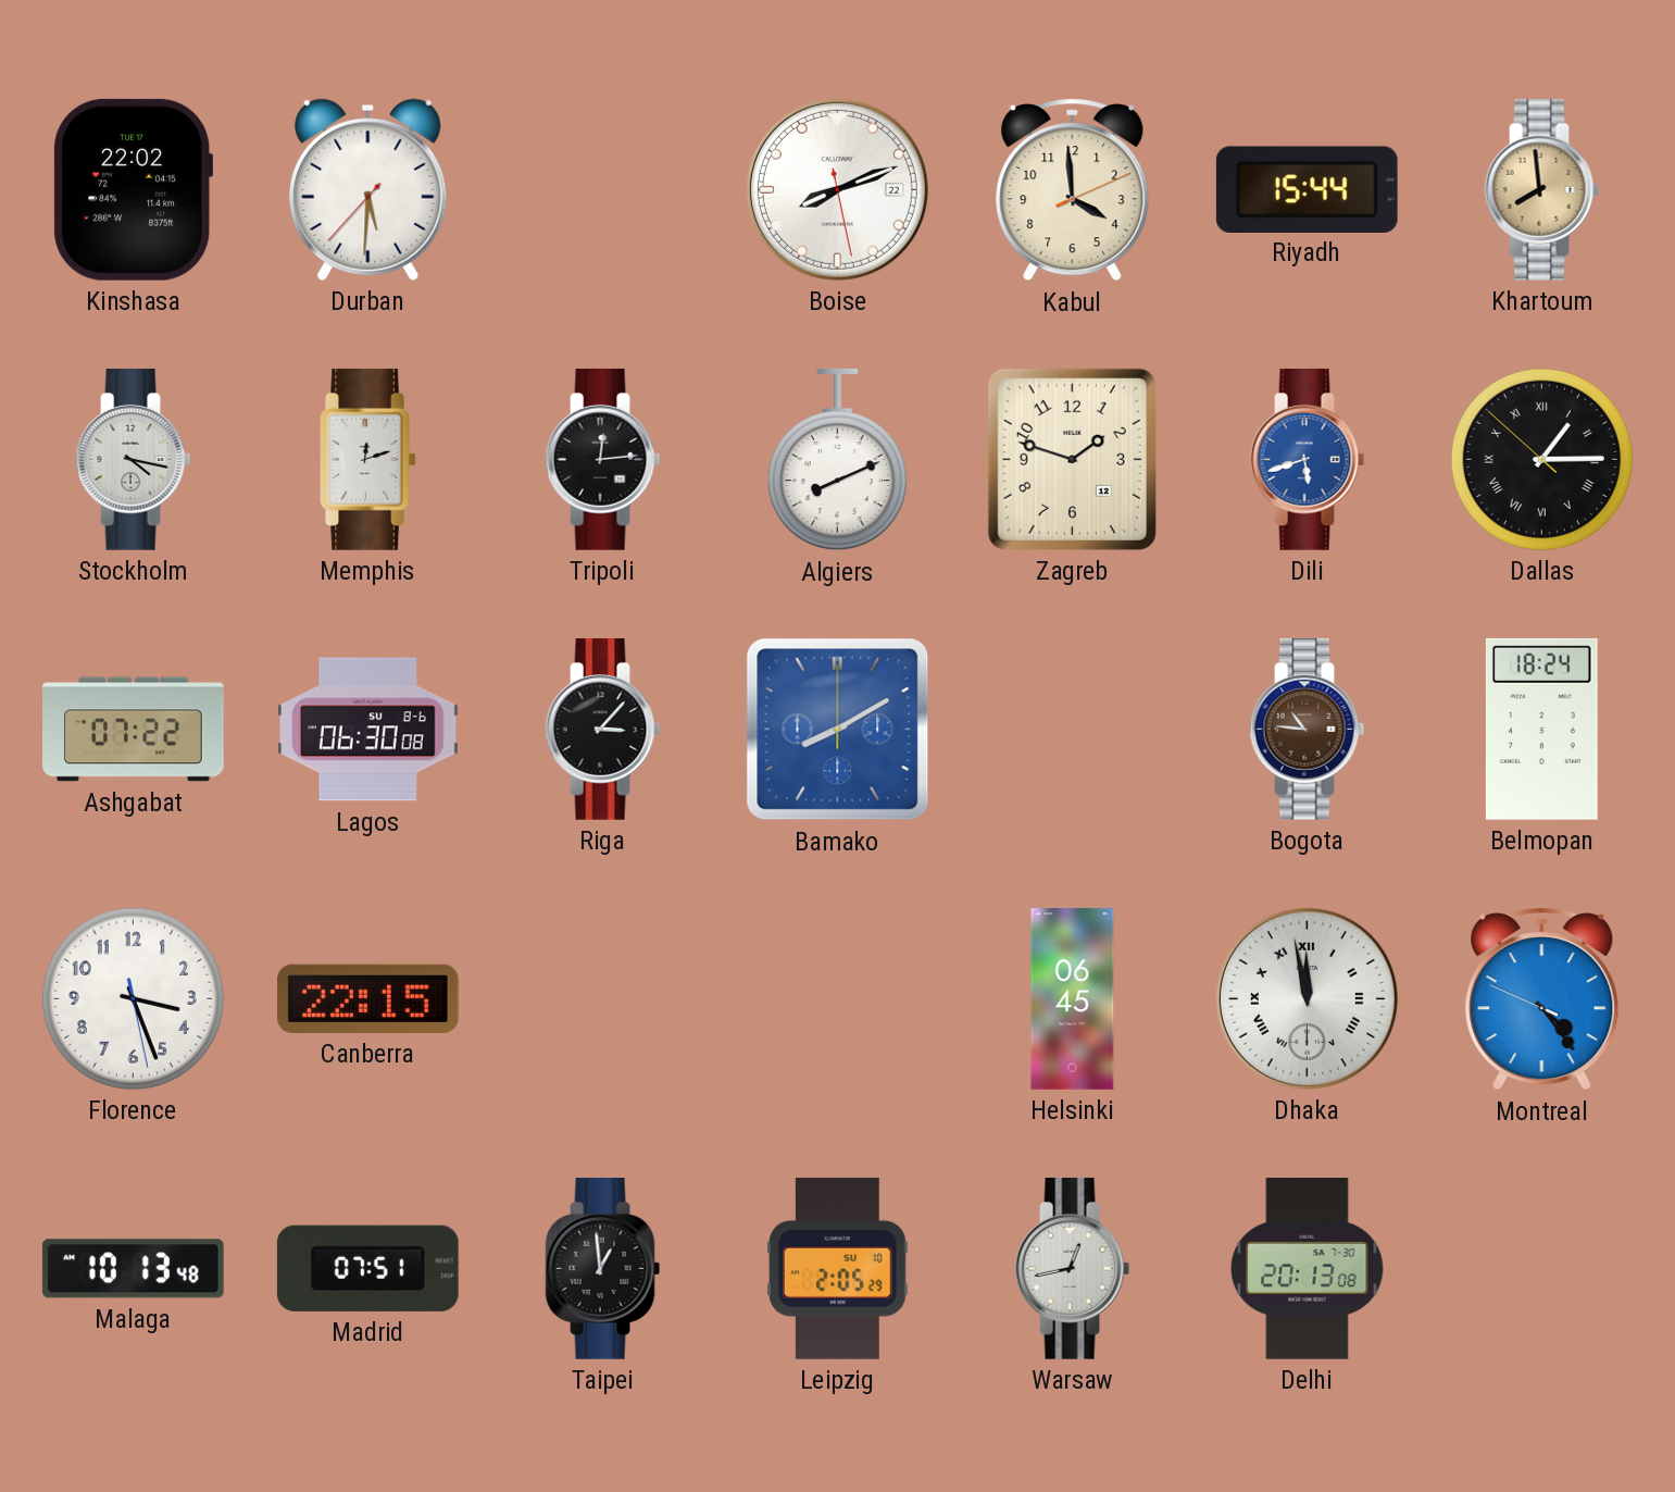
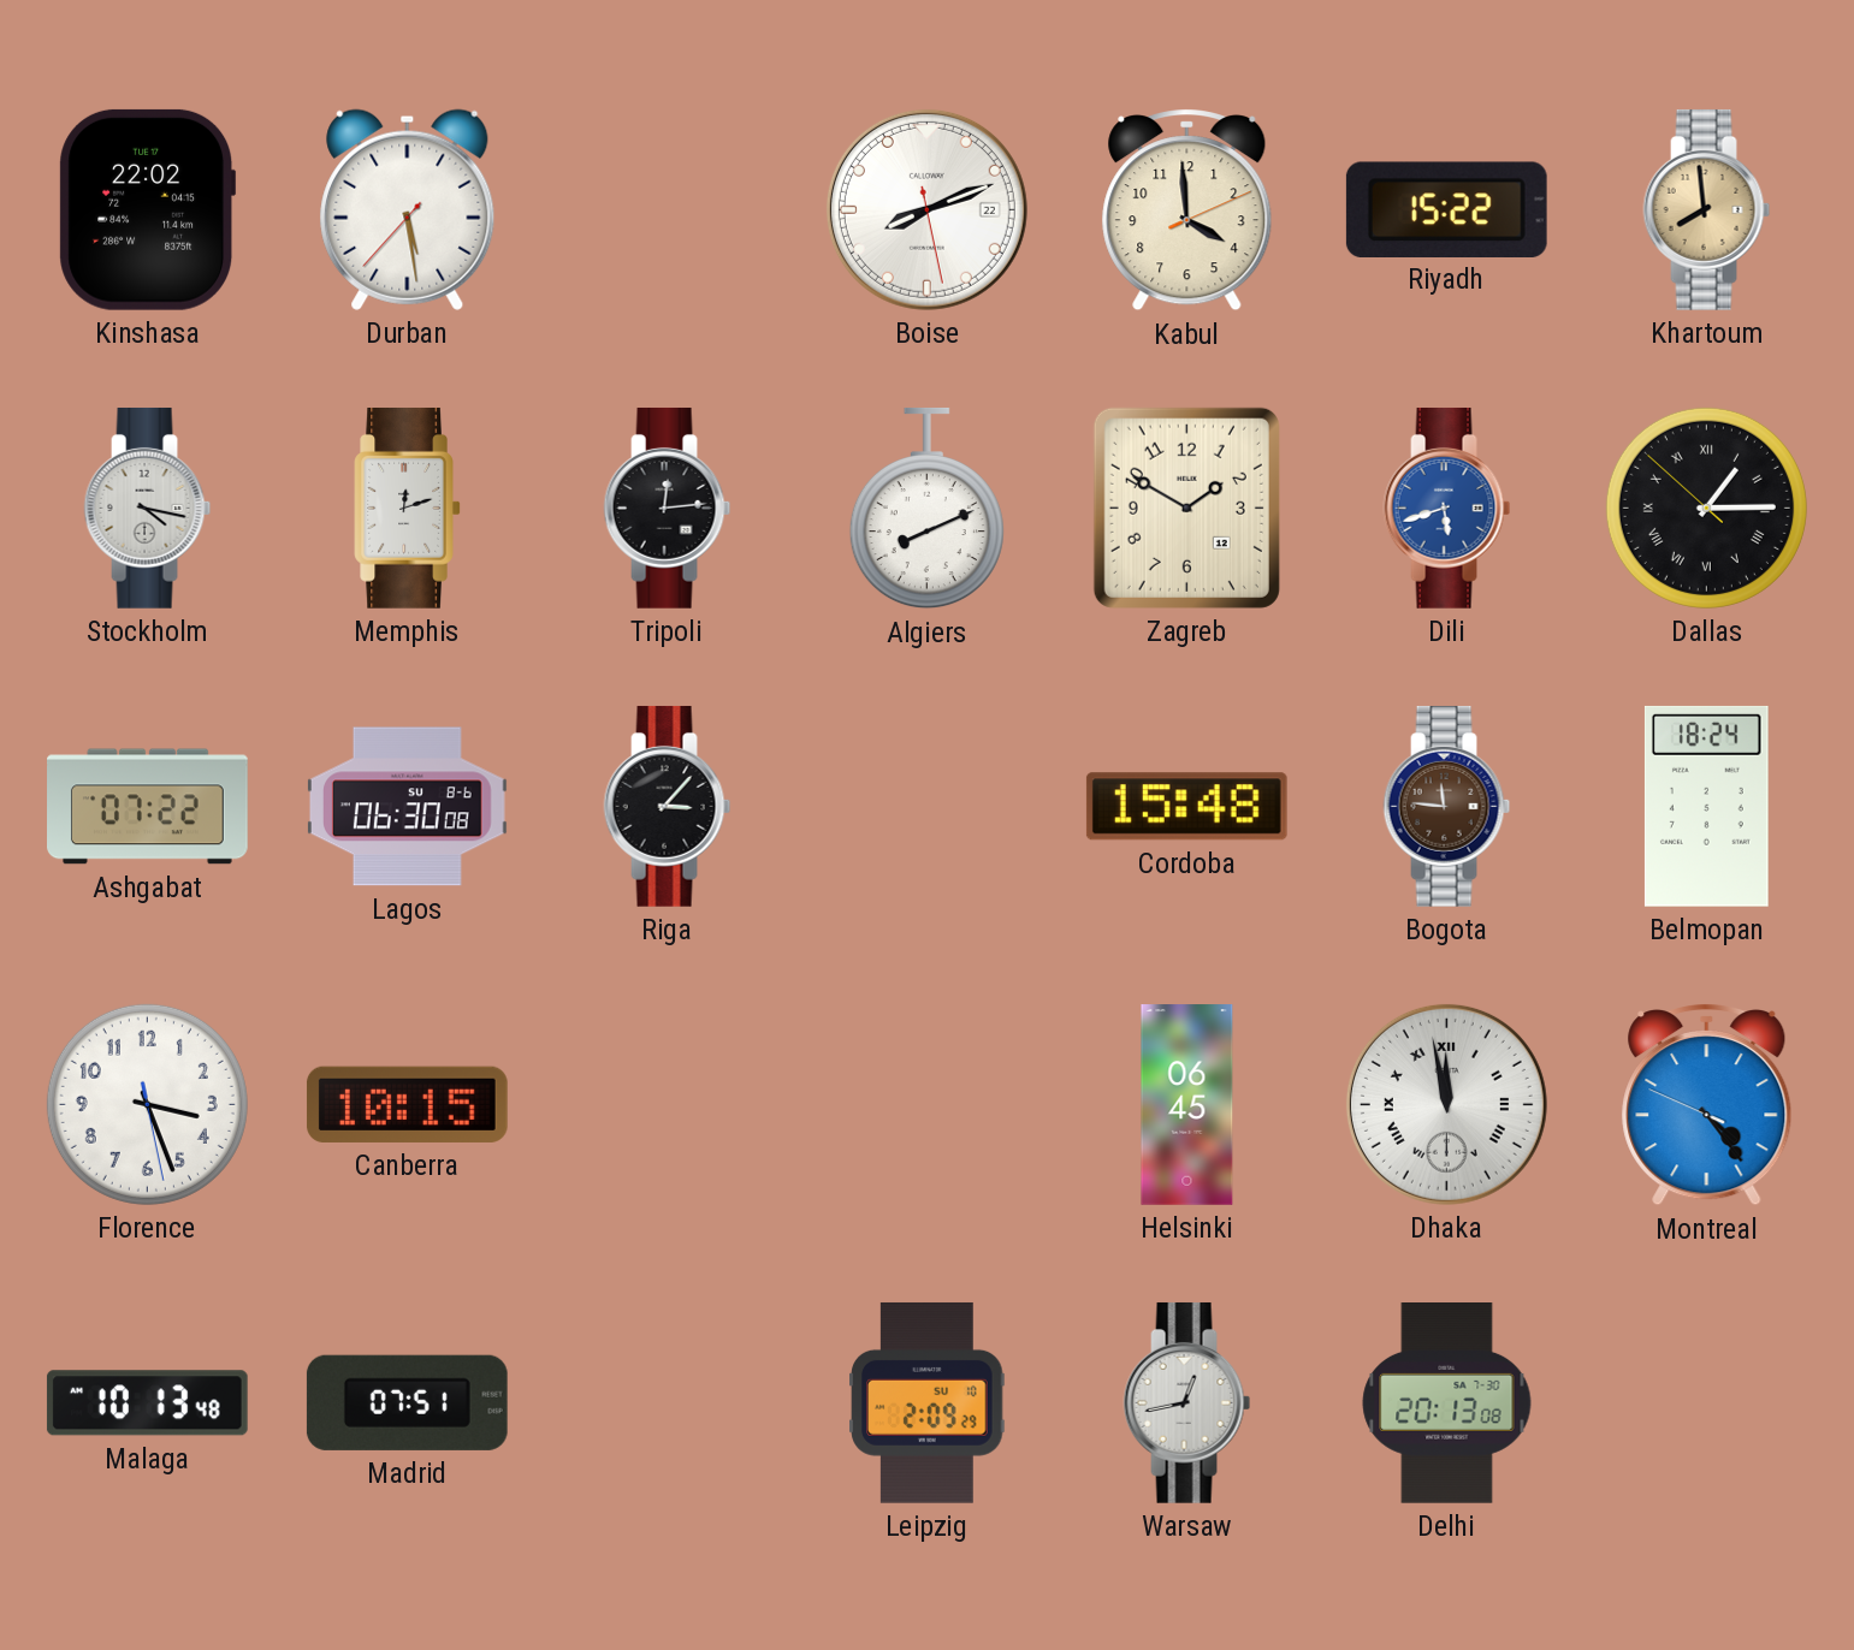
Durban: 5:30 -> 5:28
Riyadh: 15:44 -> 15:22
Zagreb: 1:48 -> 1:50
Bamako: 8:10 -> none
Cordoba: none -> 15:48
Bogota: 10:46 -> 11:46
Canberra: 22:15 -> 10:15
Taipei: 12:59 -> none
Leipzig: 2:05 -> 2:09
